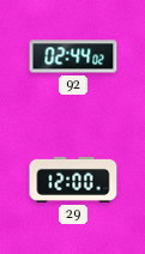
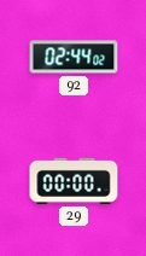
29: 12:00 -> 00:00
